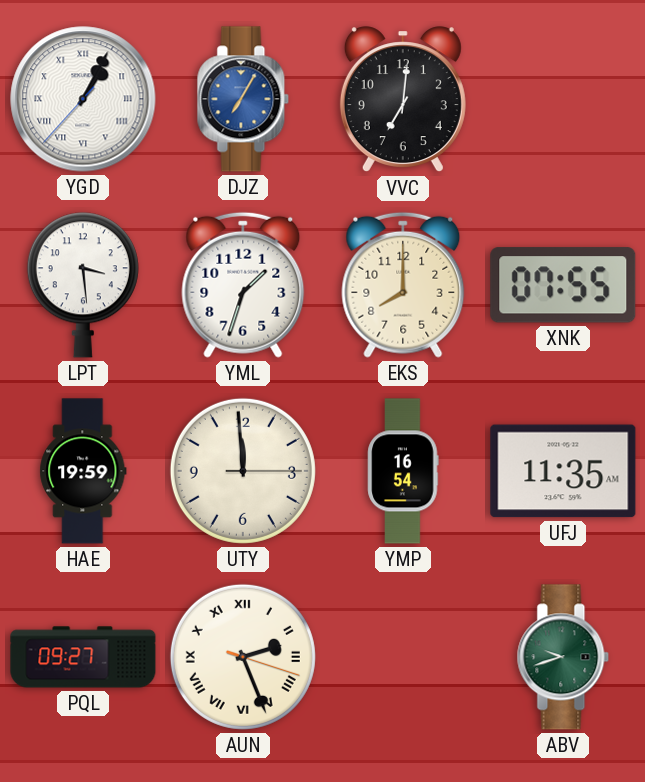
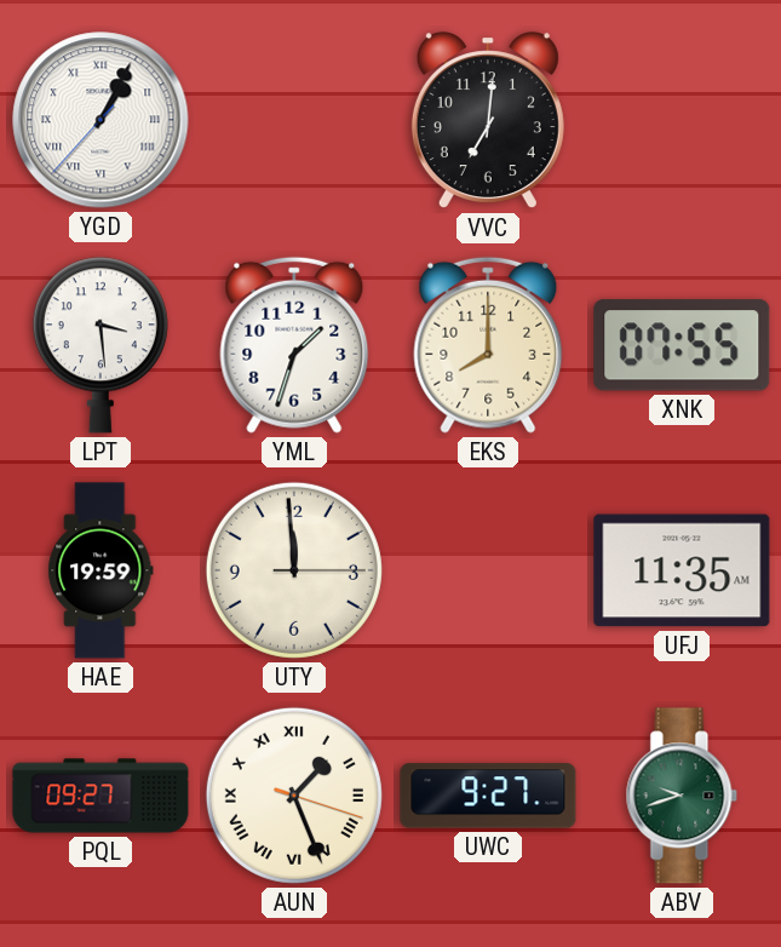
DJZ: 7:05 -> none
YMP: 16:54 -> none
AUN: 2:26 -> 1:26
UWC: none -> 9:27
